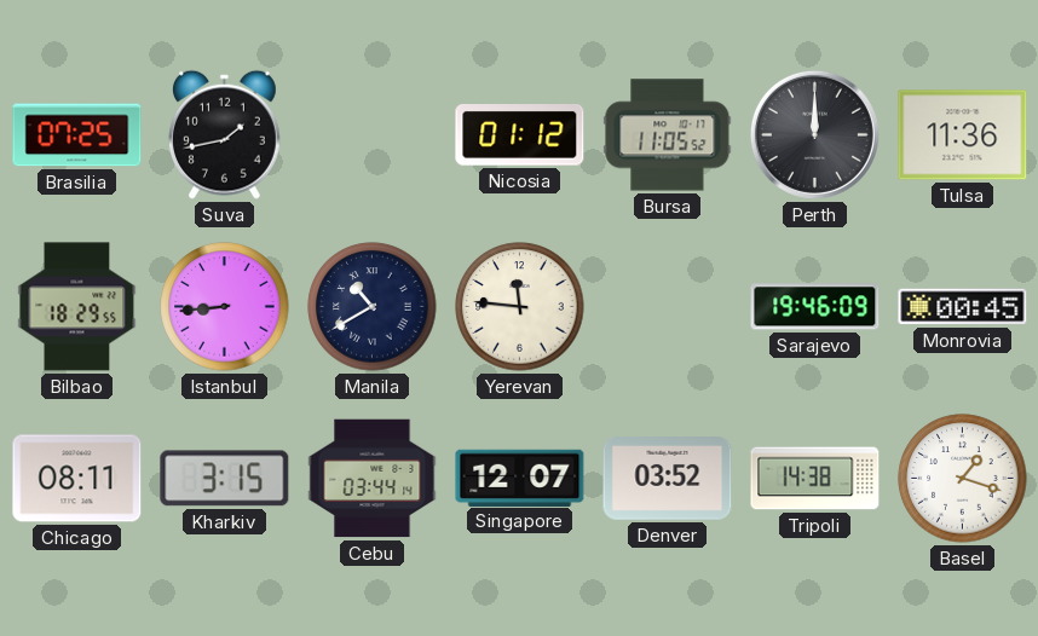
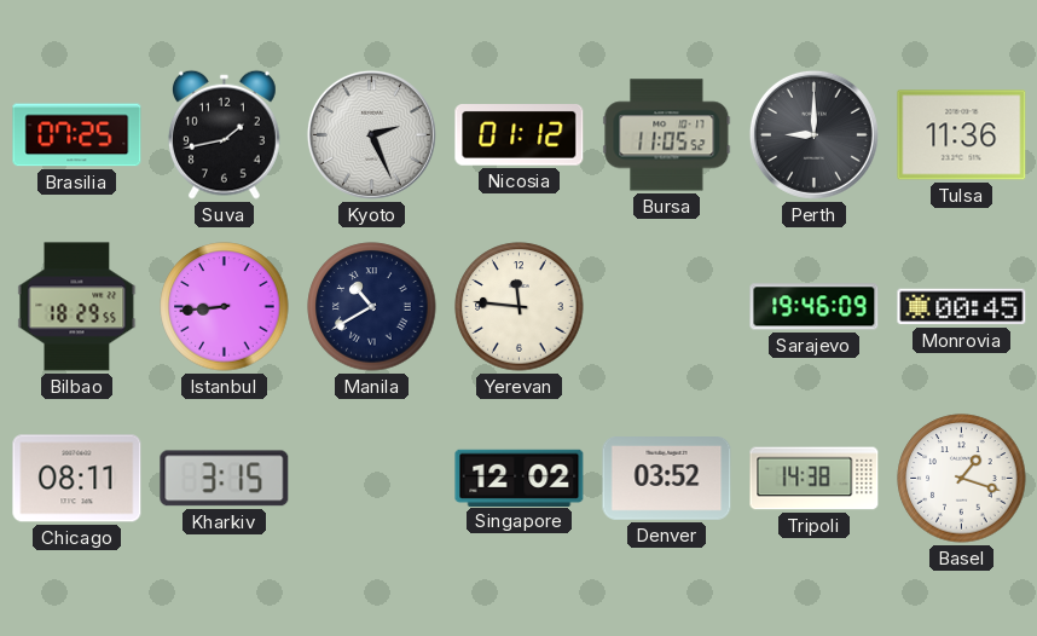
Kyoto: none -> 2:26
Perth: 12:00 -> 9:00
Cebu: 03:44 -> none
Singapore: 12:07 -> 12:02
